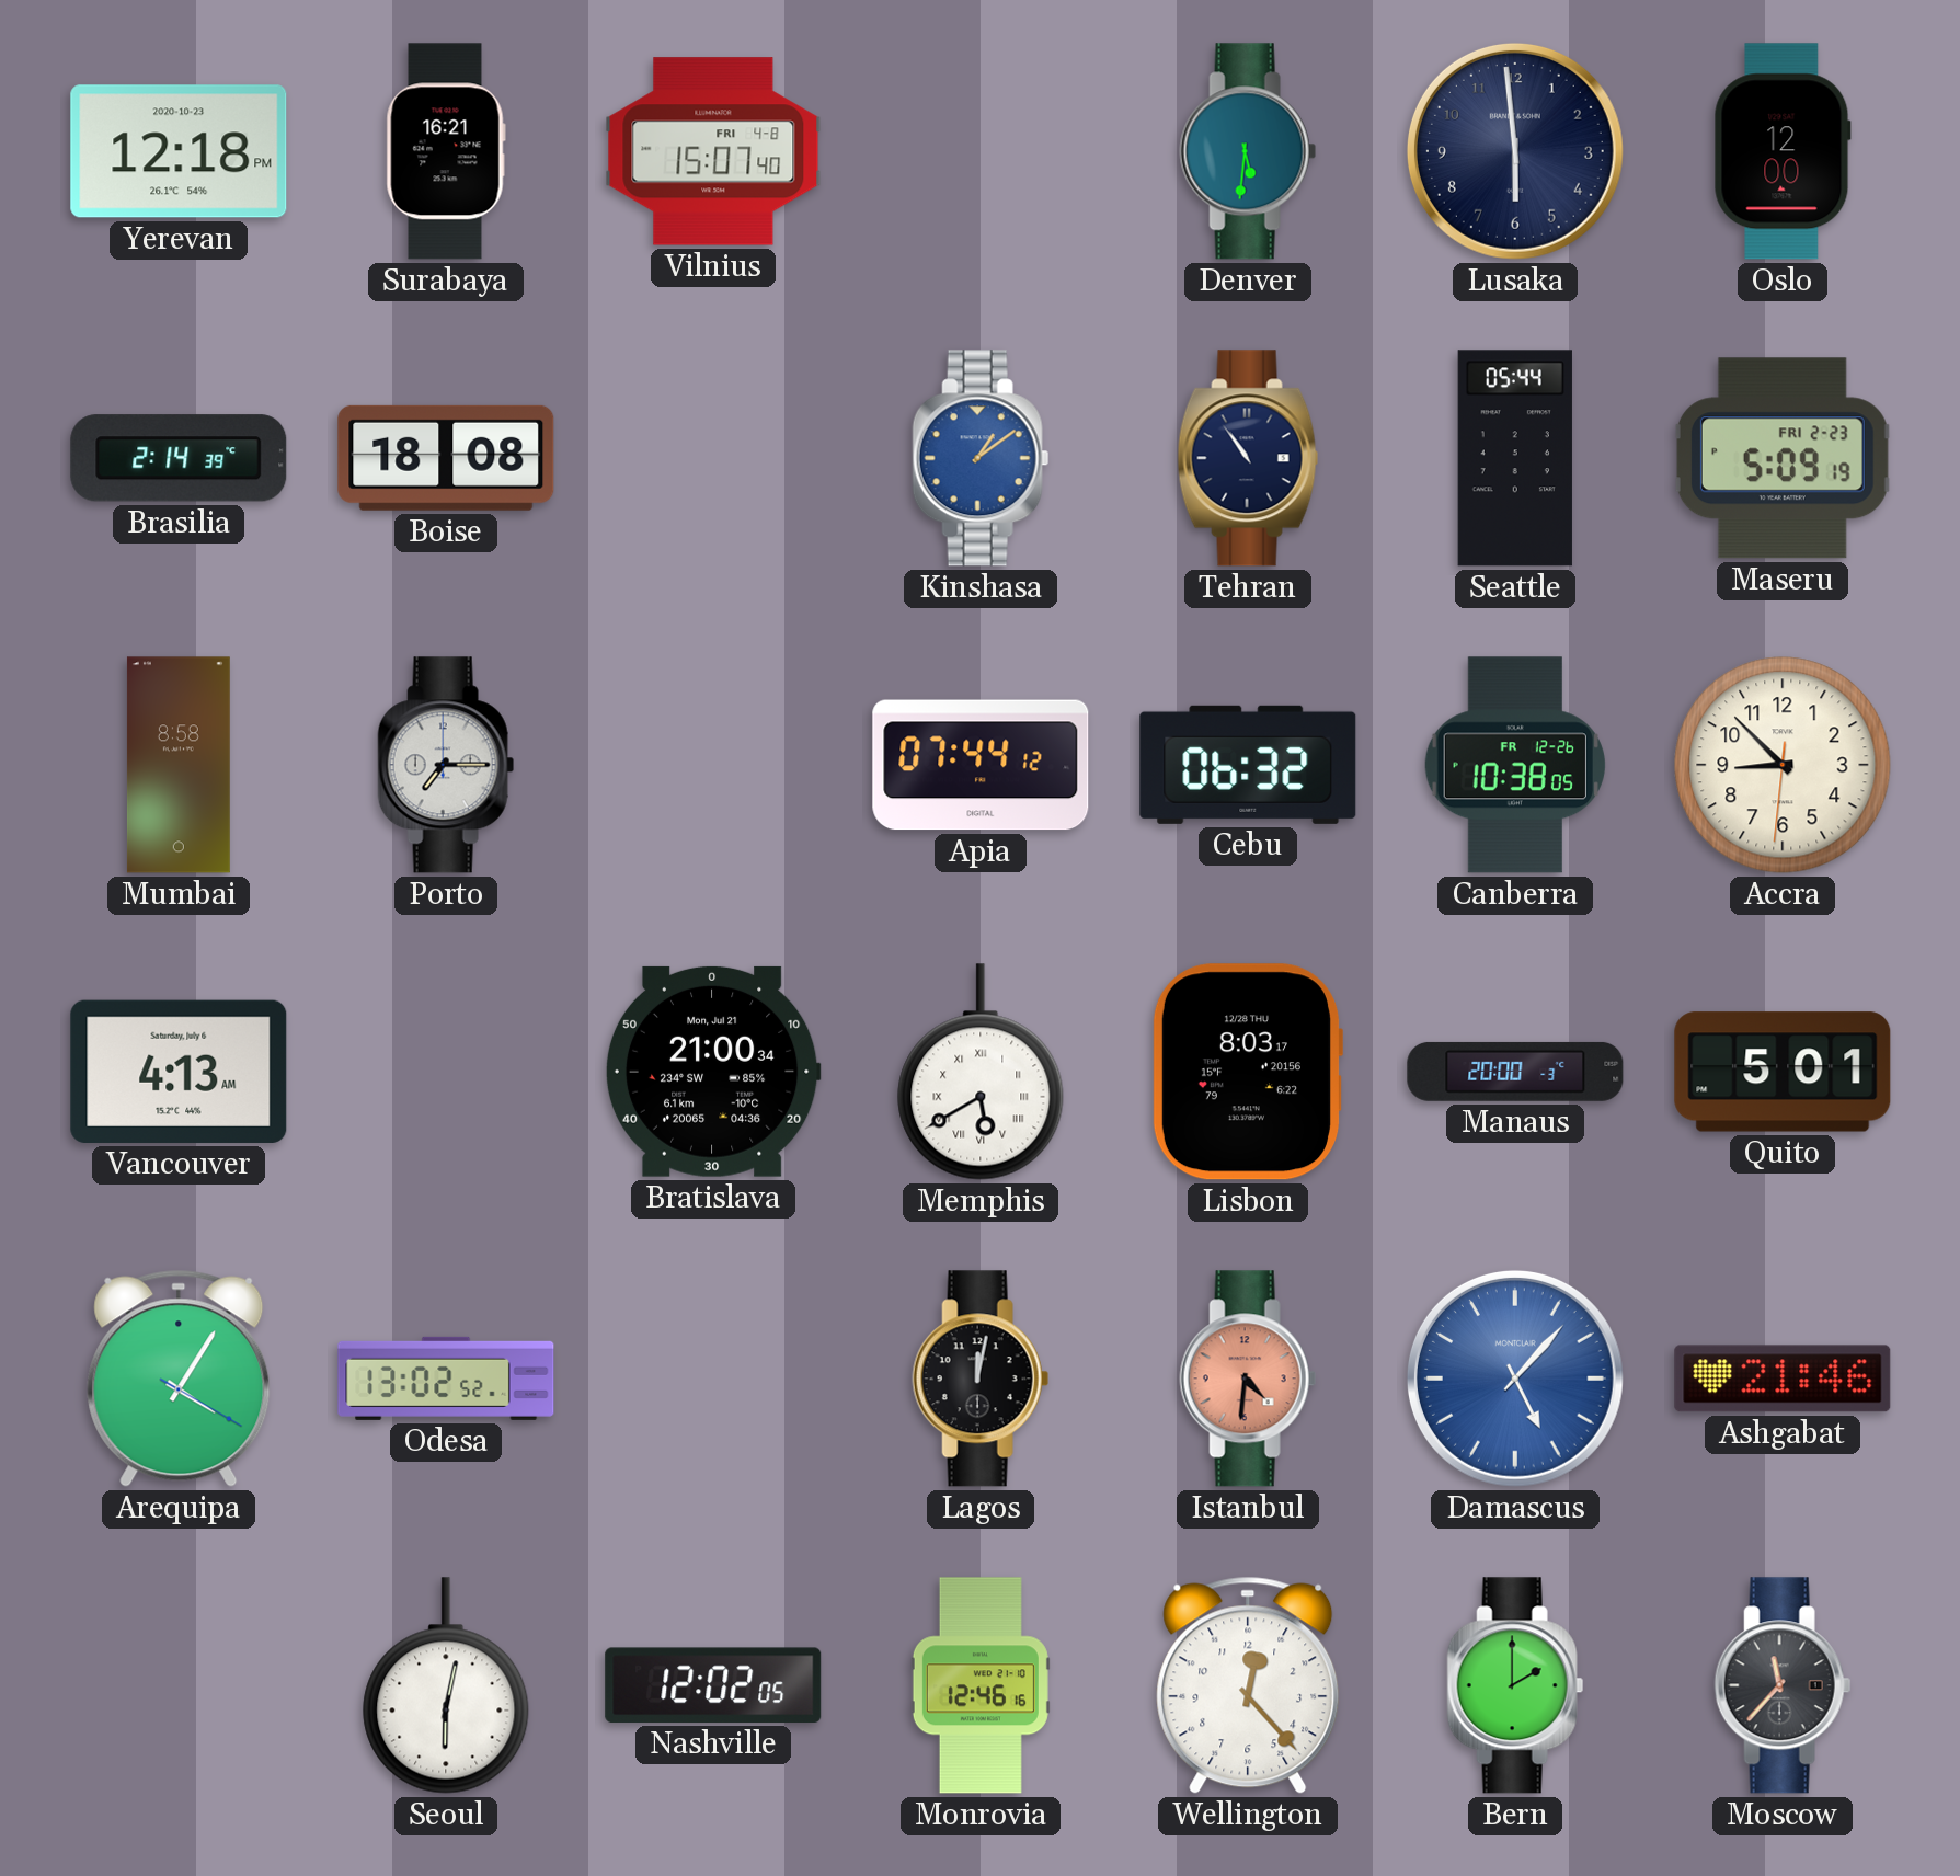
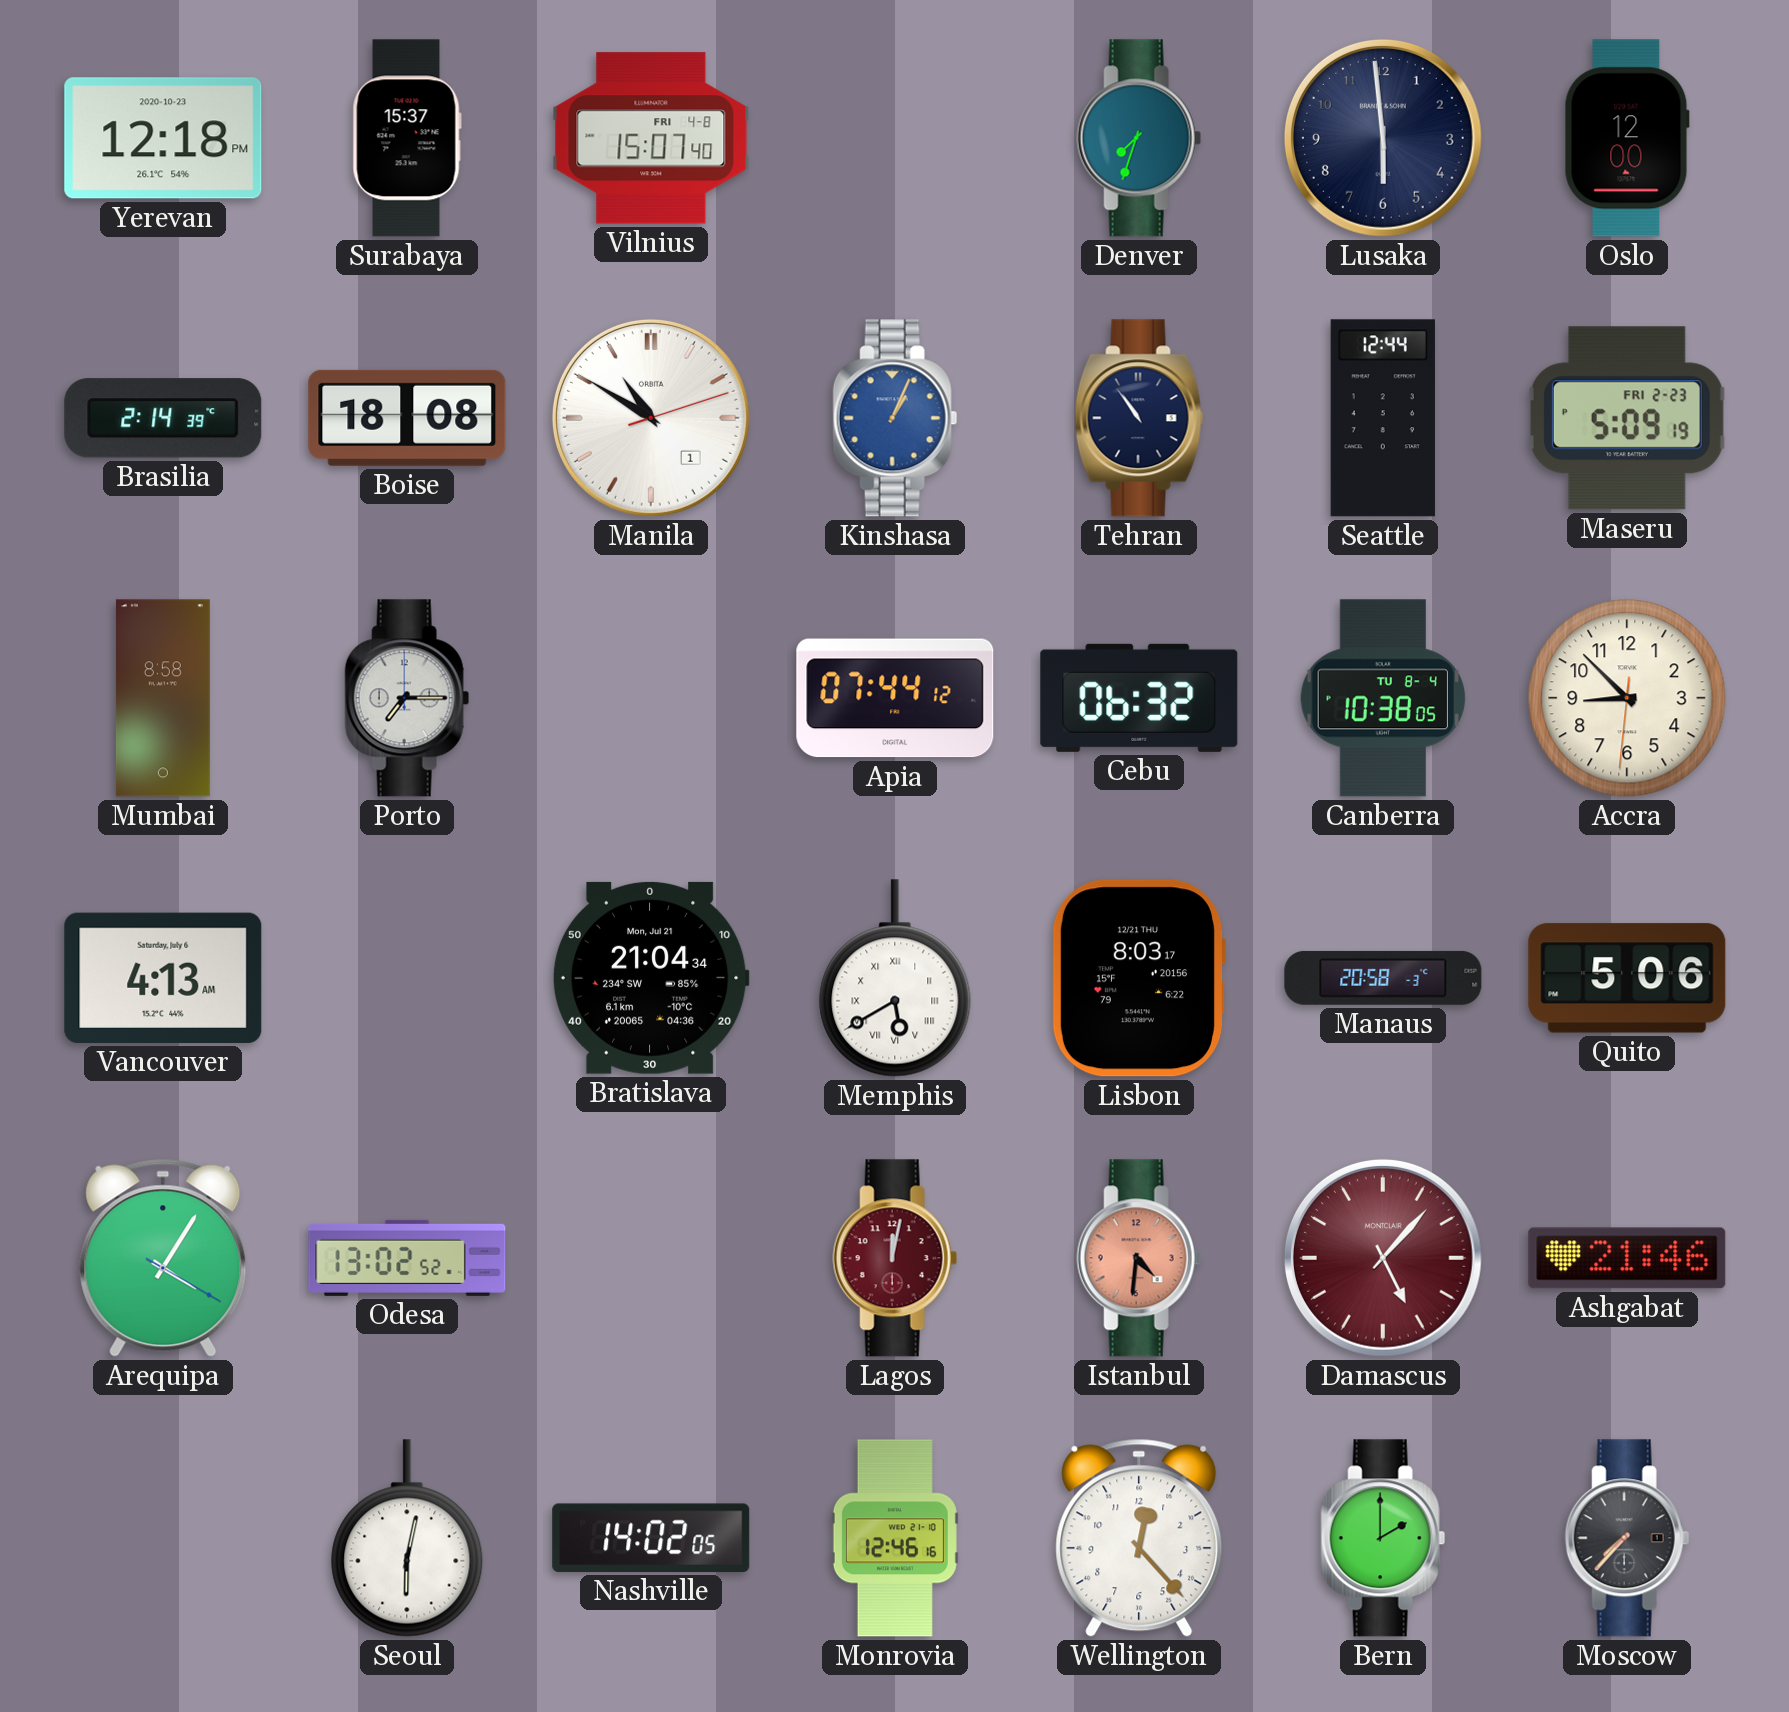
Surabaya: 16:21 -> 15:37
Denver: 5:31 -> 7:33
Manila: none -> 10:50
Kinshasa: 1:09 -> 1:04
Seattle: 05:44 -> 12:44
Canberra date: FR 12-26 -> TU 8-4
Bratislava: 21:00 -> 21:04
Lisbon date: 12/28 THU -> 12/21 THU
Manaus: 20:00 -> 20:58
Quito: 5:01 -> 5:06
Lagos dial: black -> burgundy
Damascus dial: blue -> burgundy
Nashville: 12:02 -> 14:02
Moscow: 11:37 -> 7:37
